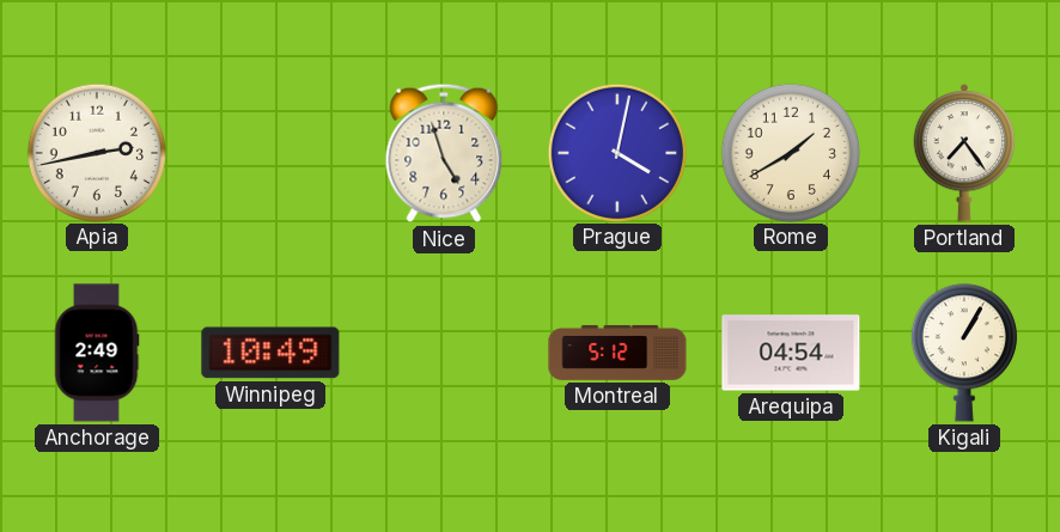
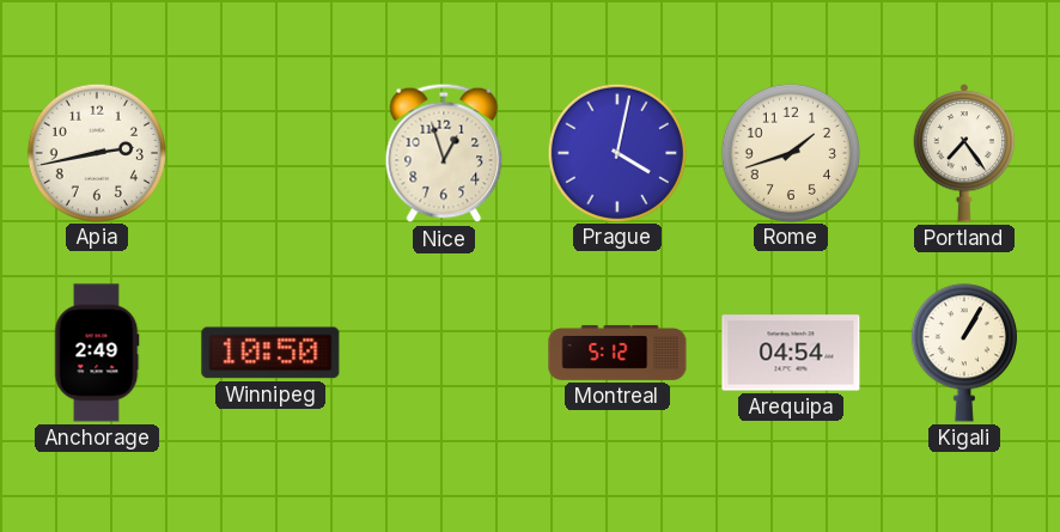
Nice: 4:57 -> 12:57
Rome: 1:40 -> 1:42
Winnipeg: 10:49 -> 10:50
